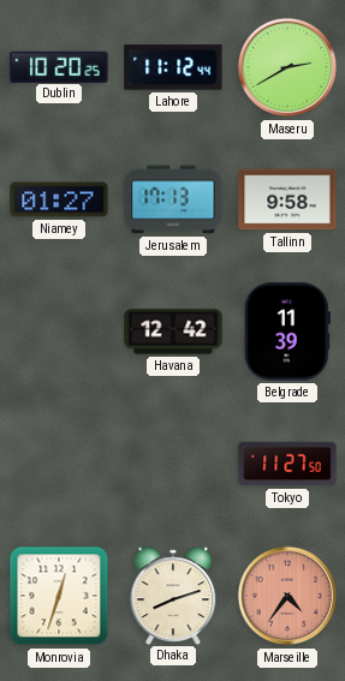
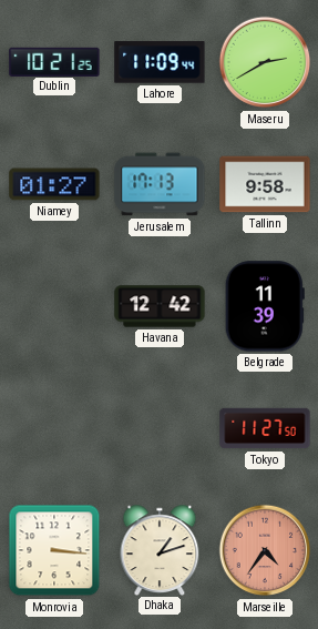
Dublin: 10:20 -> 10:21
Lahore: 11:12 -> 11:09
Monrovia: 12:33 -> 3:16
Dhaka: 8:12 -> 1:12
